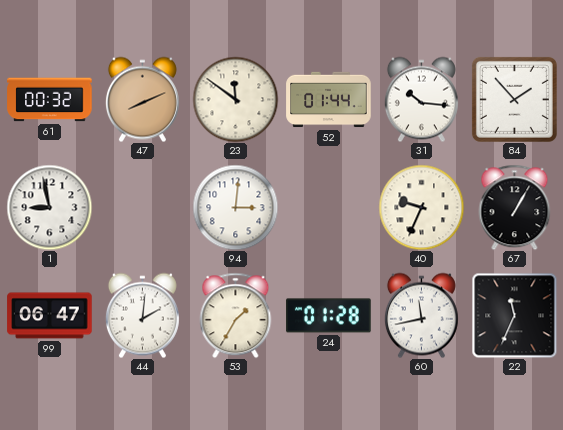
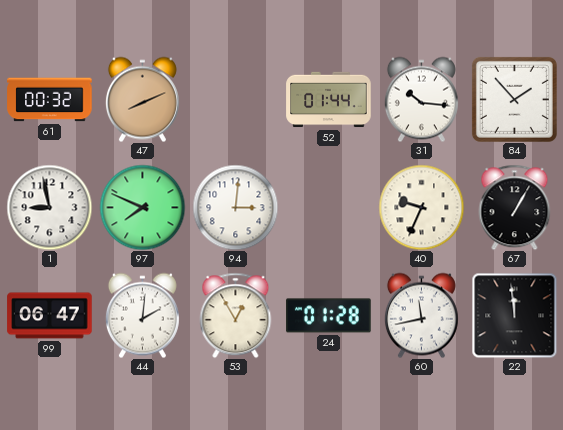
23: 11:51 -> none
97: none -> 7:49
53: 1:35 -> 12:55
22: 11:34 -> 11:59
